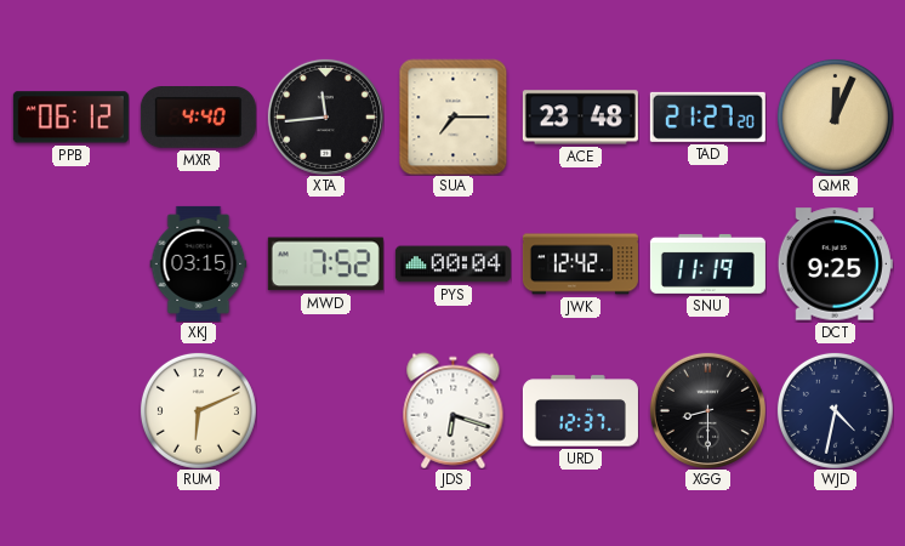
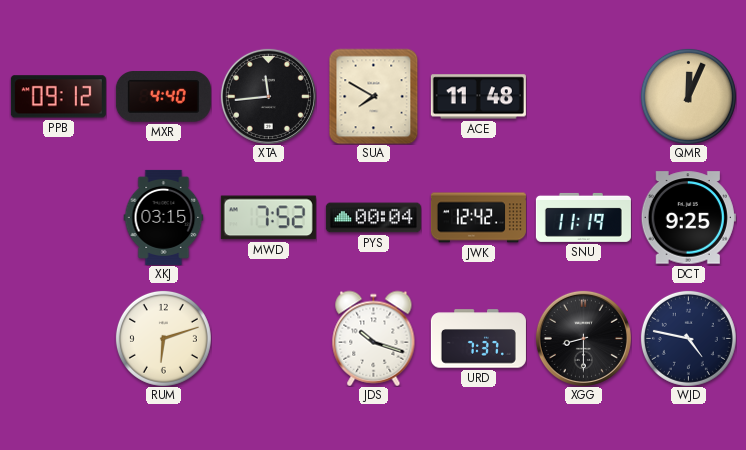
PPB: 06:12 -> 09:12
SUA: 7:15 -> 7:50
ACE: 23:48 -> 11:48
TAD: 21:27 -> none
RUM: 6:11 -> 6:12
JDS: 6:18 -> 10:18
URD: 12:37 -> 7:37
WJD: 4:32 -> 4:47
